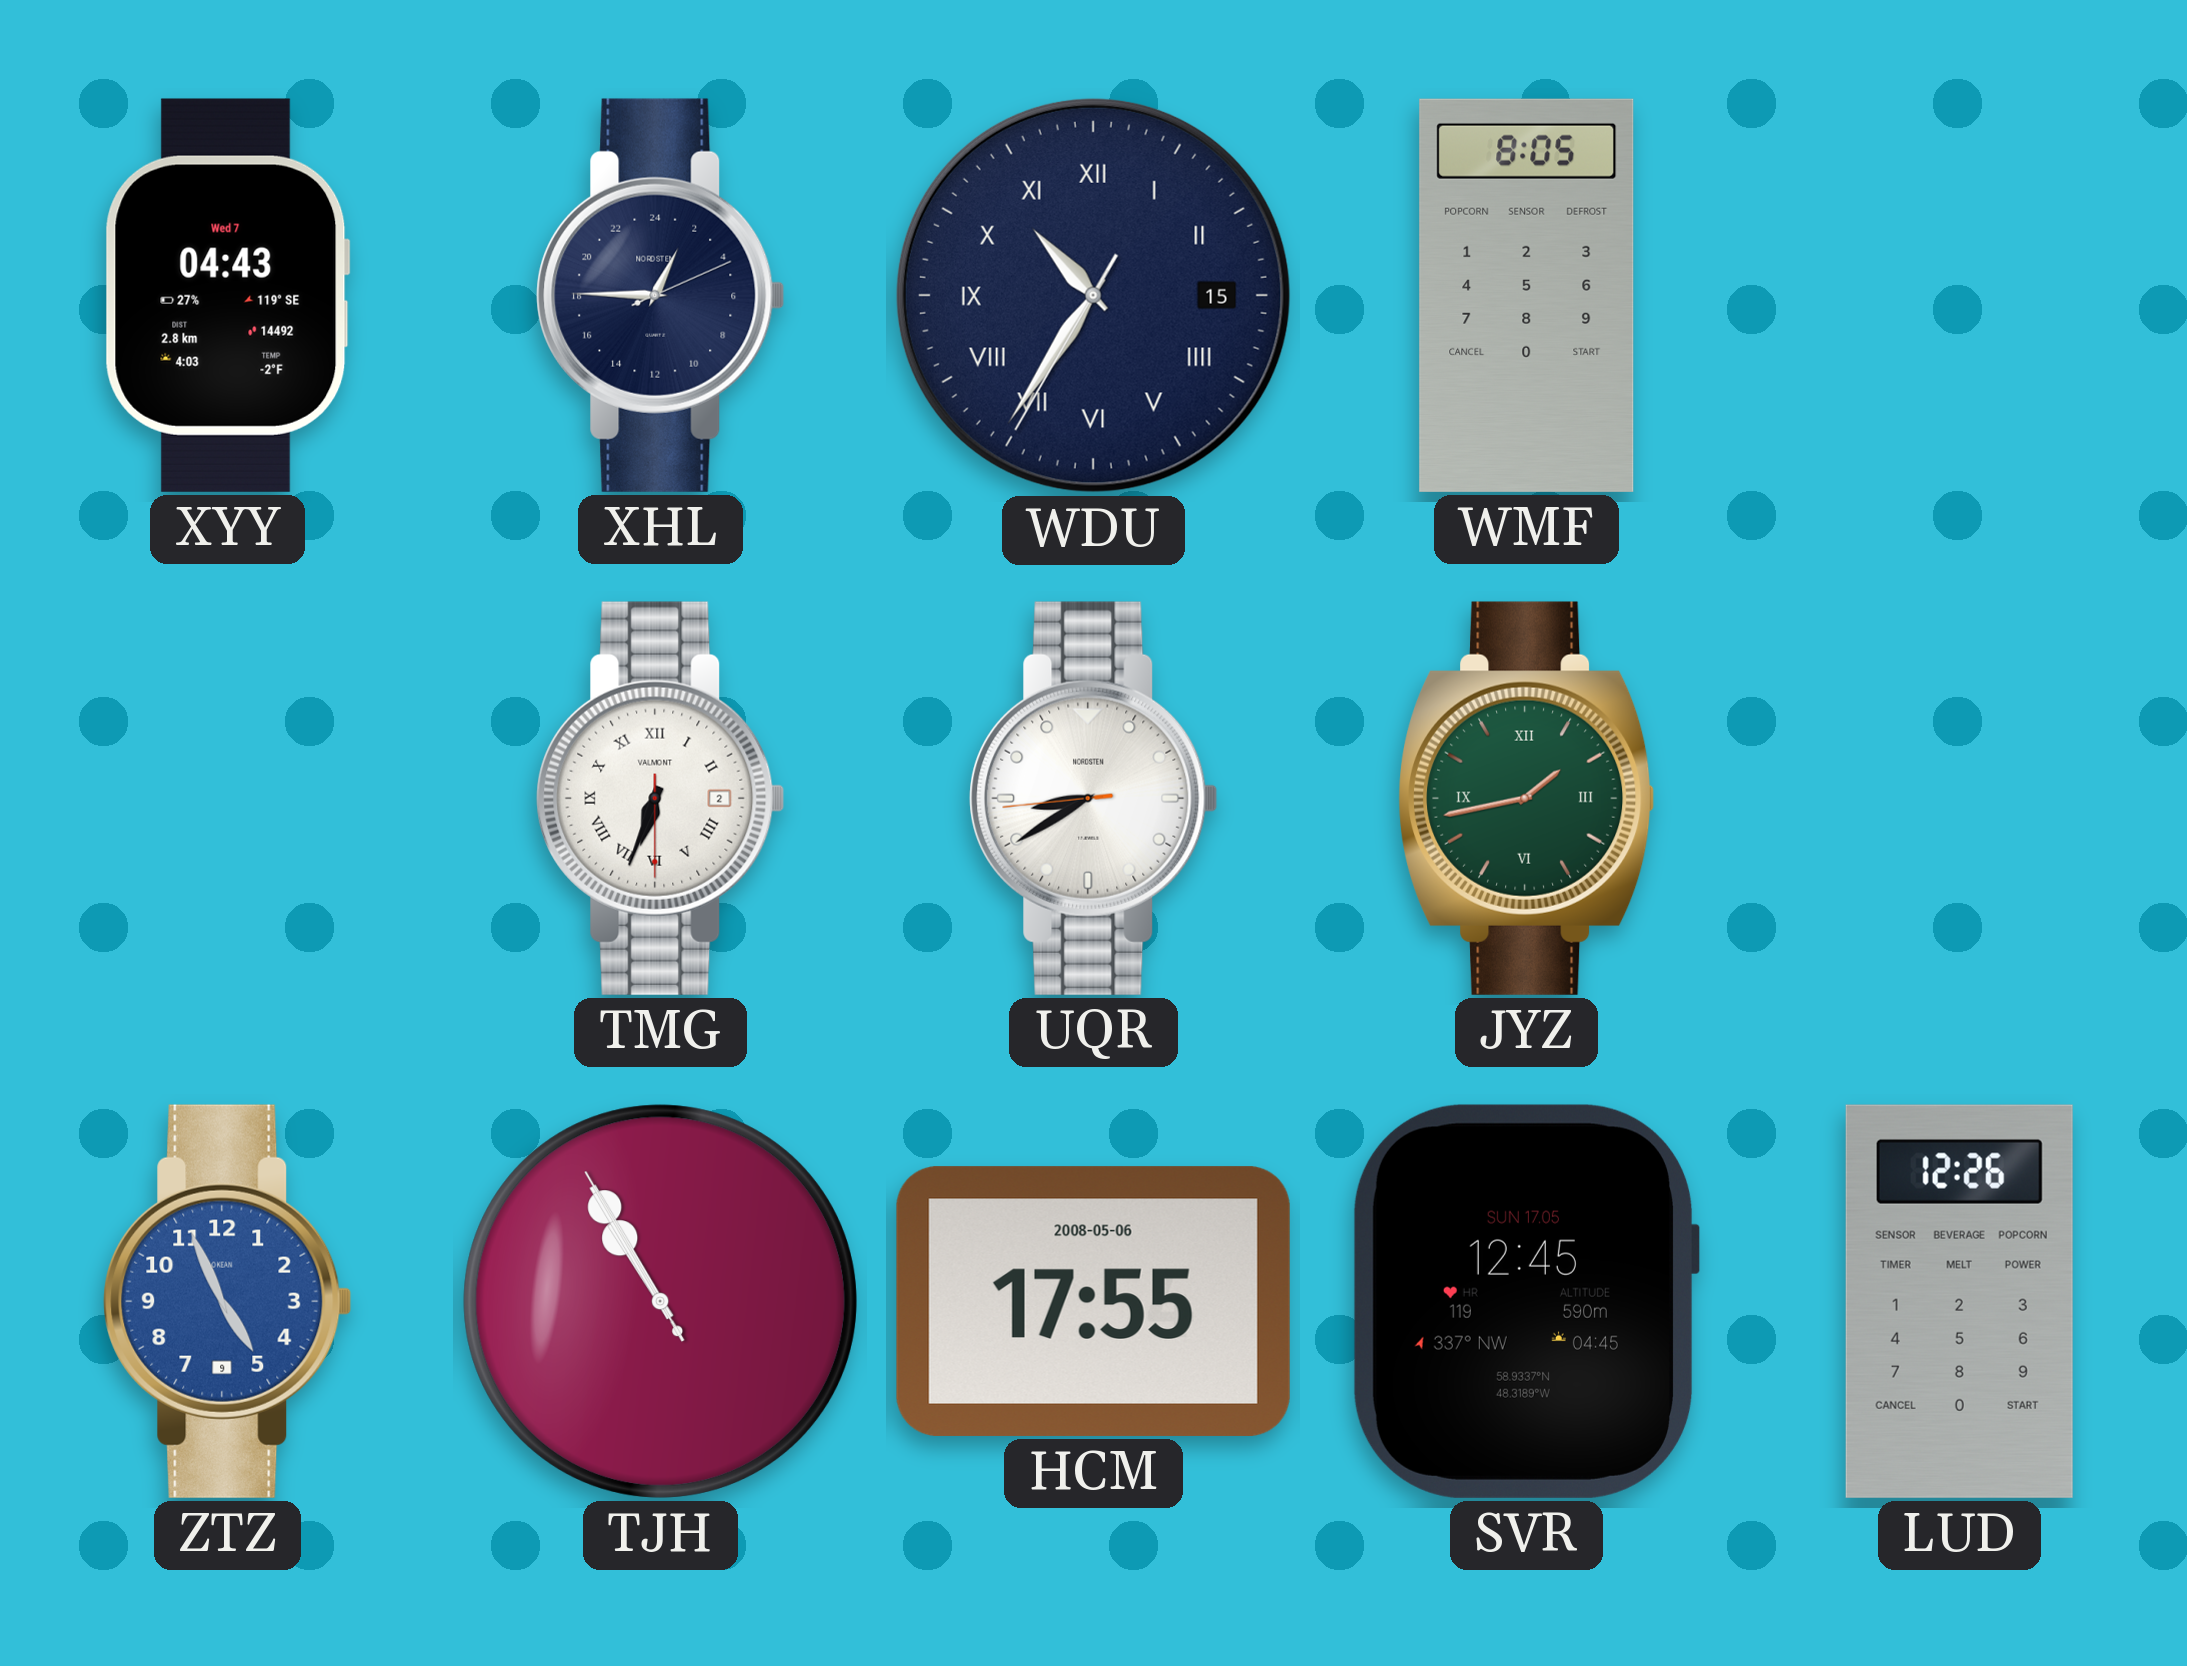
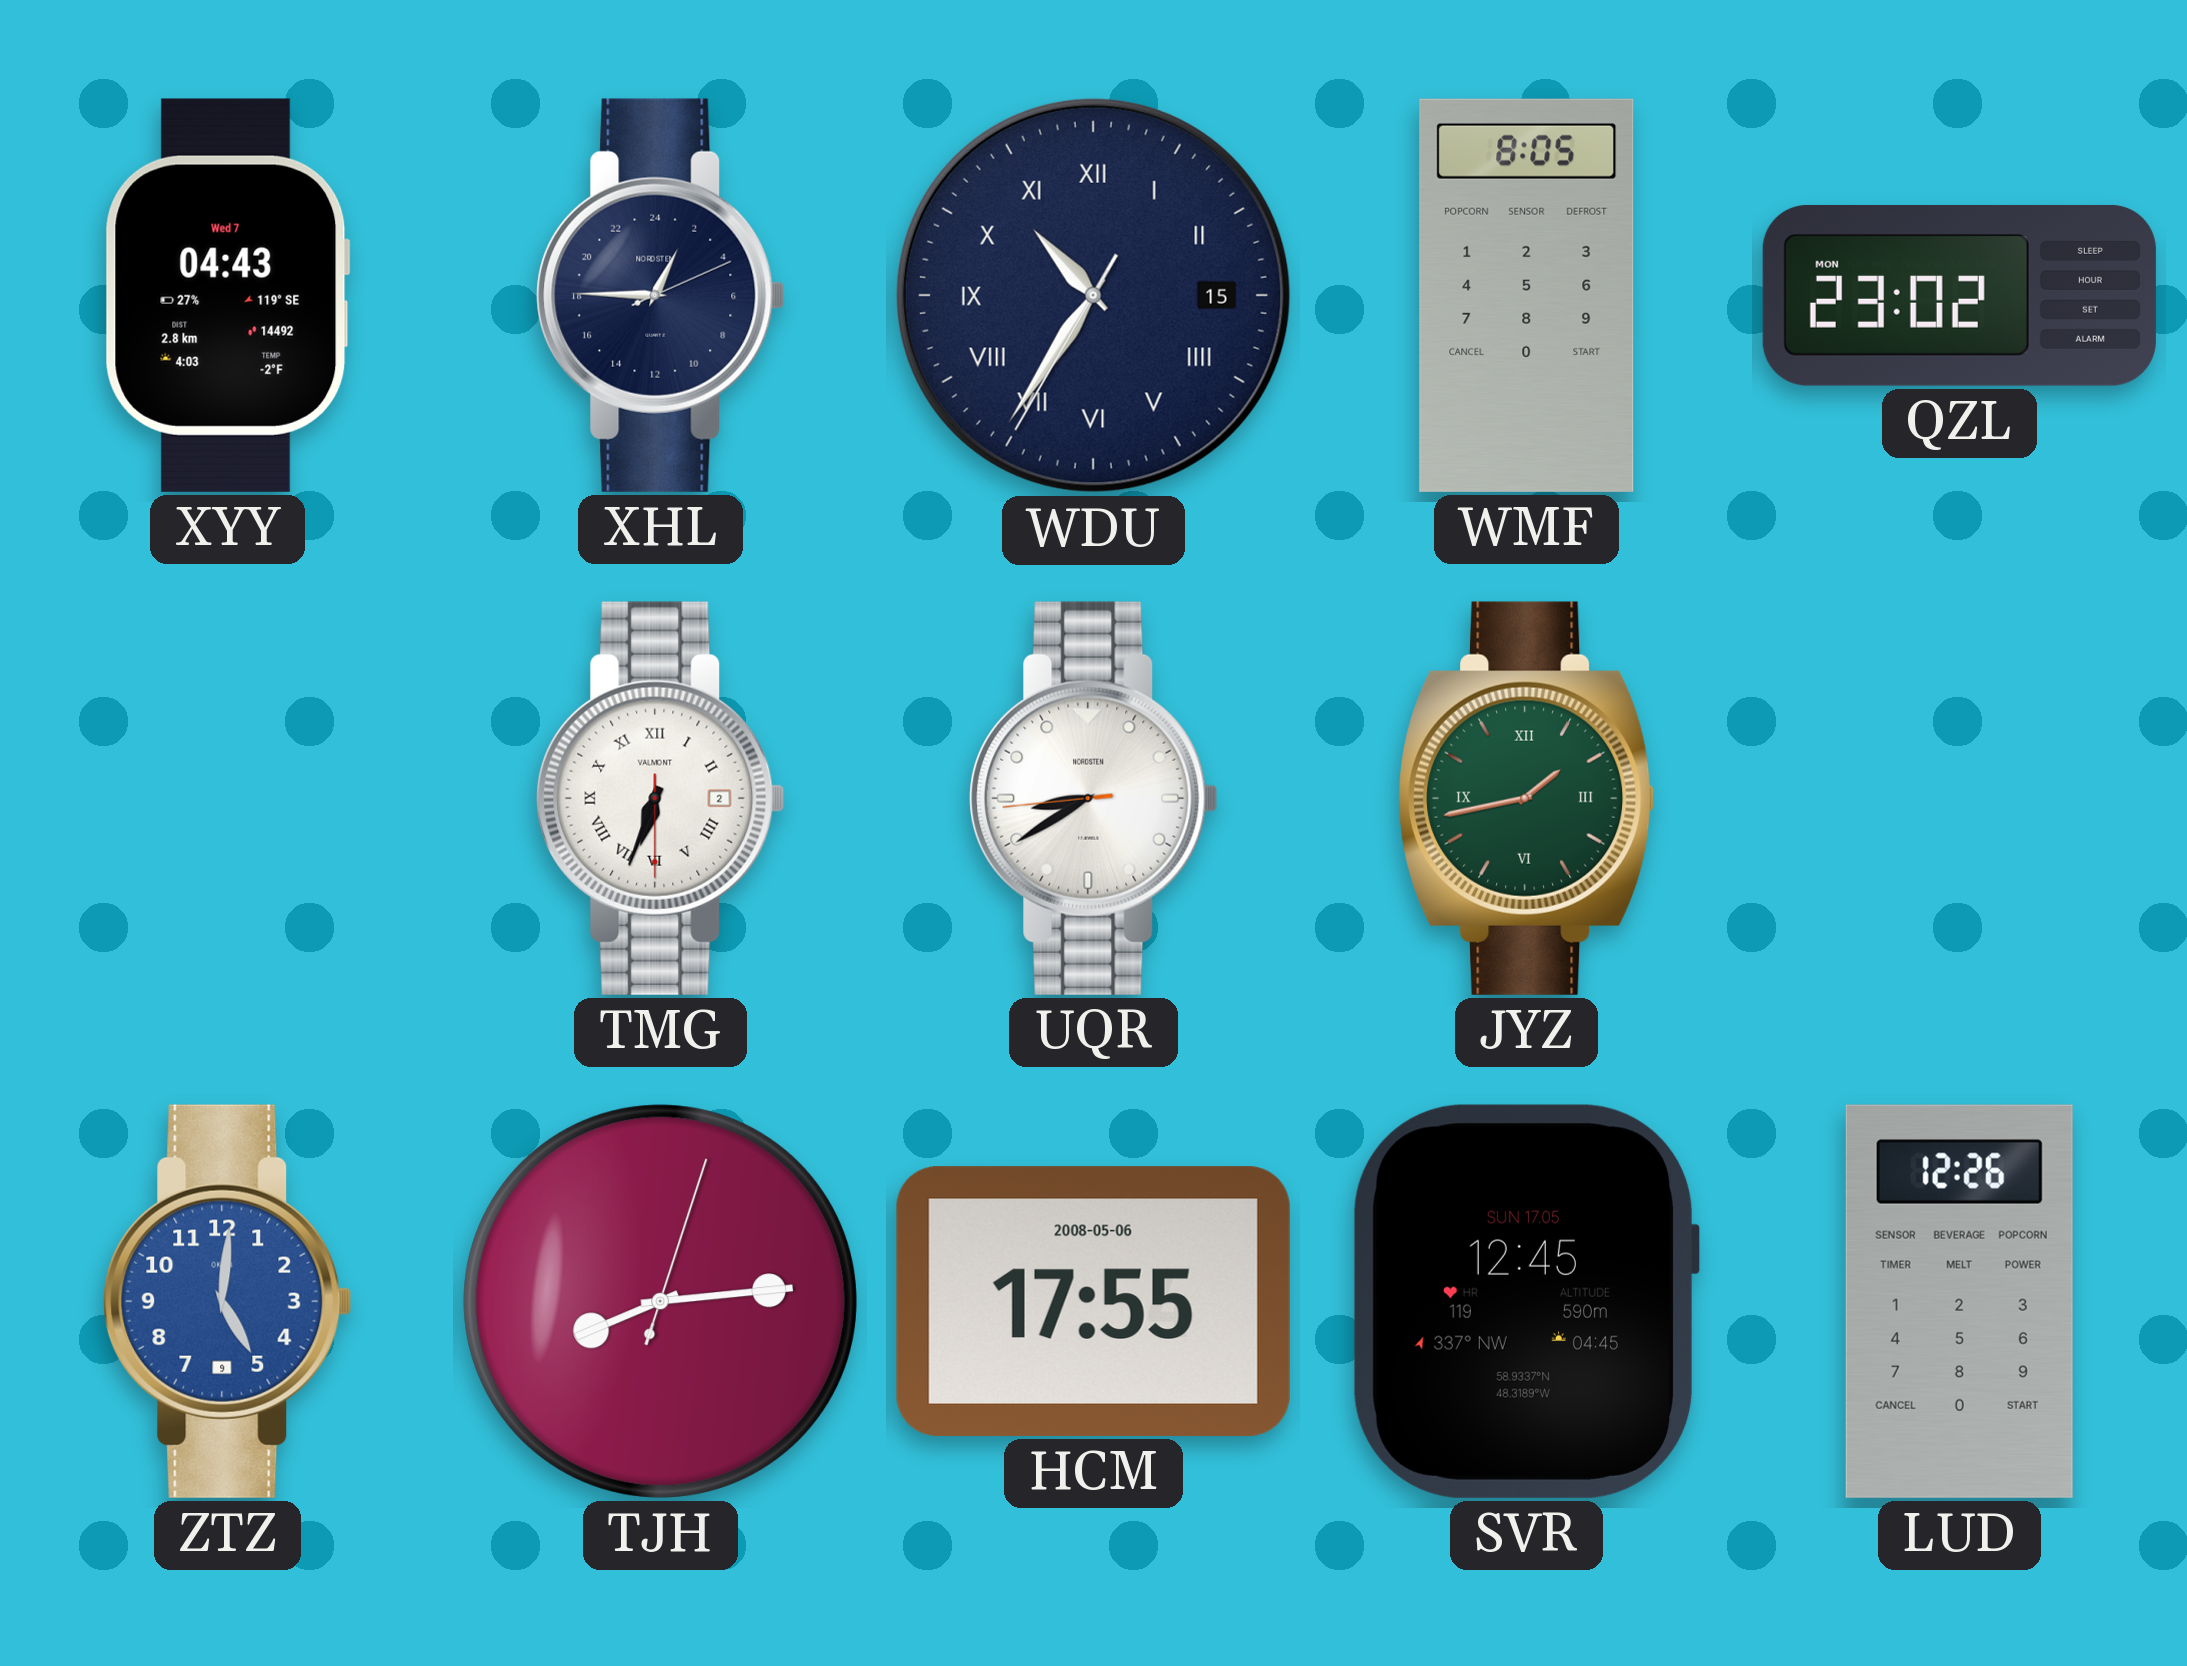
QZL: none -> 23:02
ZTZ: 4:56 -> 5:01
TJH: 10:54 -> 8:14
